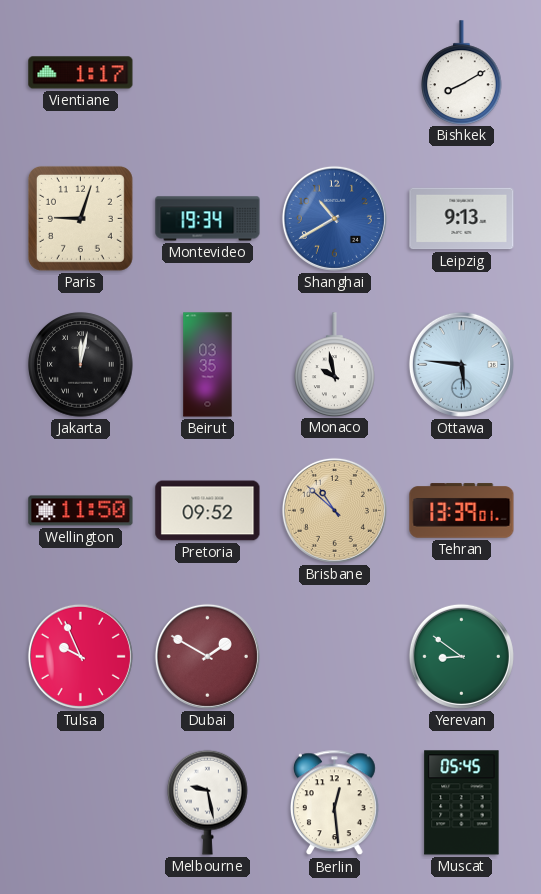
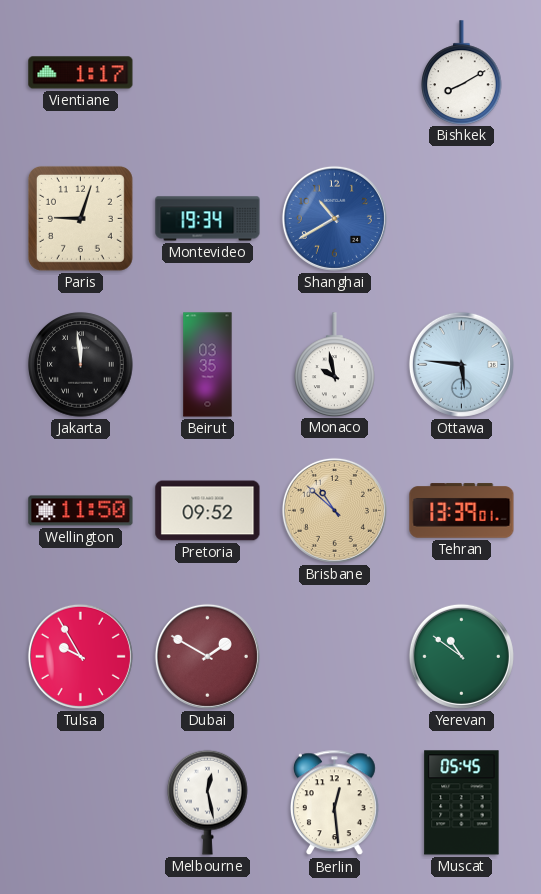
Leipzig: 9:13 -> none
Jakarta: 12:02 -> 11:59
Tulsa: 9:56 -> 9:55
Yerevan: 8:51 -> 10:51
Melbourne: 9:28 -> 12:28
